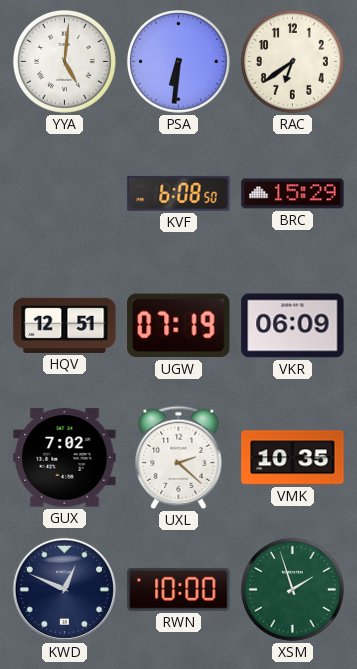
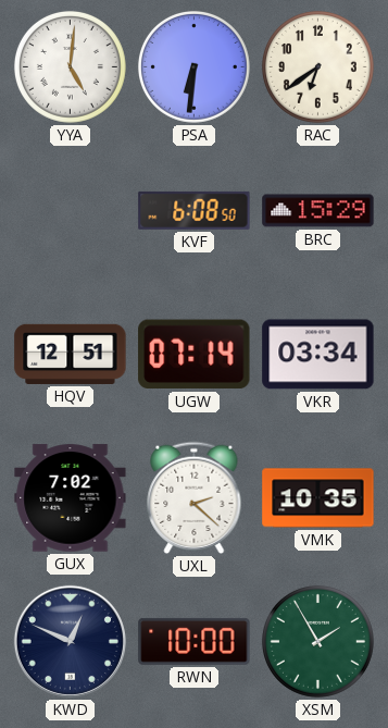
UGW: 07:19 -> 07:14
VKR: 06:09 -> 03:34
XSM: 1:57 -> 1:55
